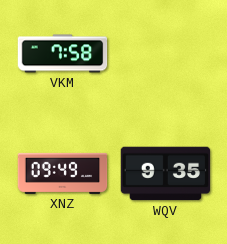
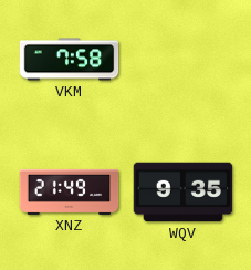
XNZ: 09:49 -> 21:49
